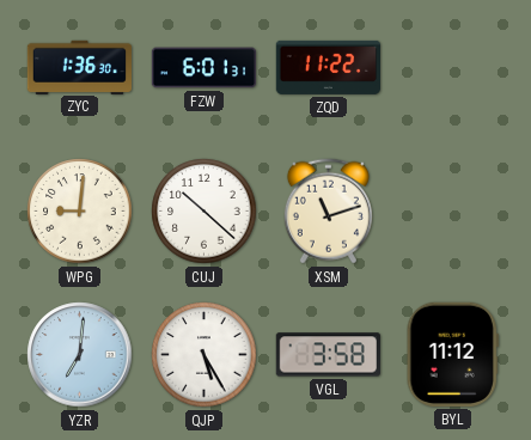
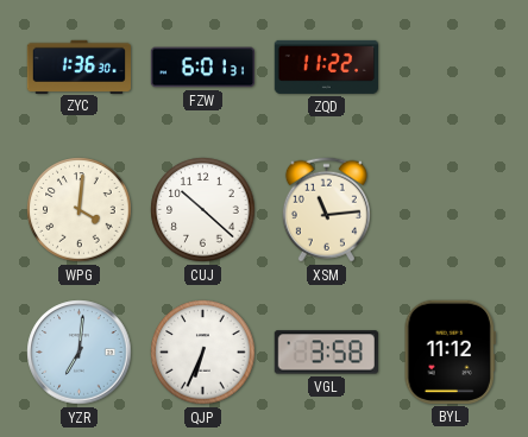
WPG: 9:01 -> 4:01
XSM: 11:12 -> 11:14
QJP: 5:25 -> 6:34
